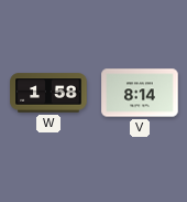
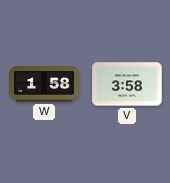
V: 8:14 -> 3:58
